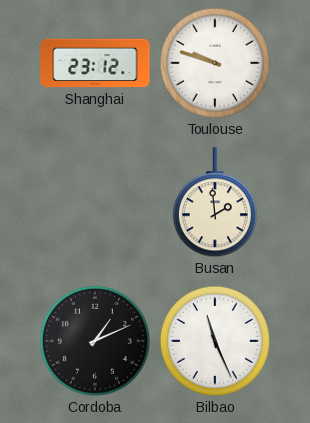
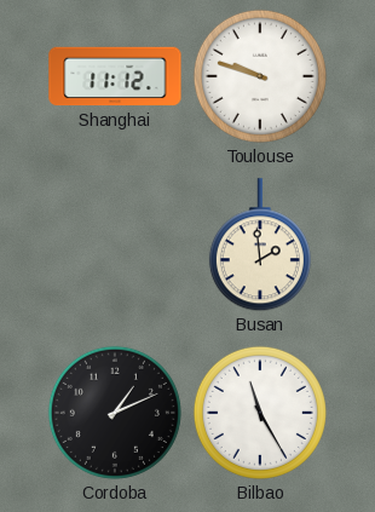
Shanghai: 23:12 -> 11:12
Bilbao: 11:26 -> 11:25
